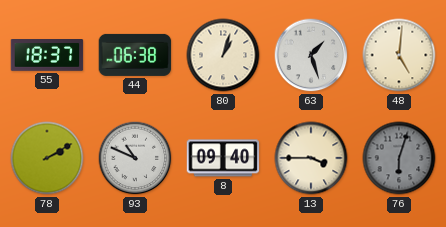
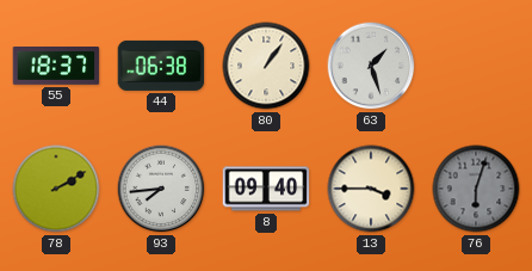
80: 1:03 -> 1:06
48: 5:01 -> none
93: 10:49 -> 7:44
